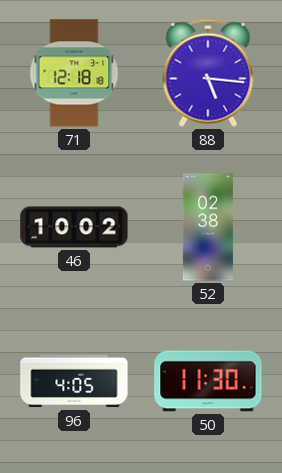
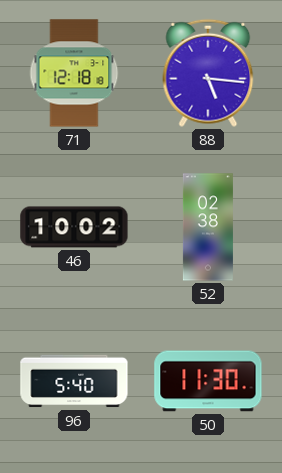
96: 4:05 -> 5:40
